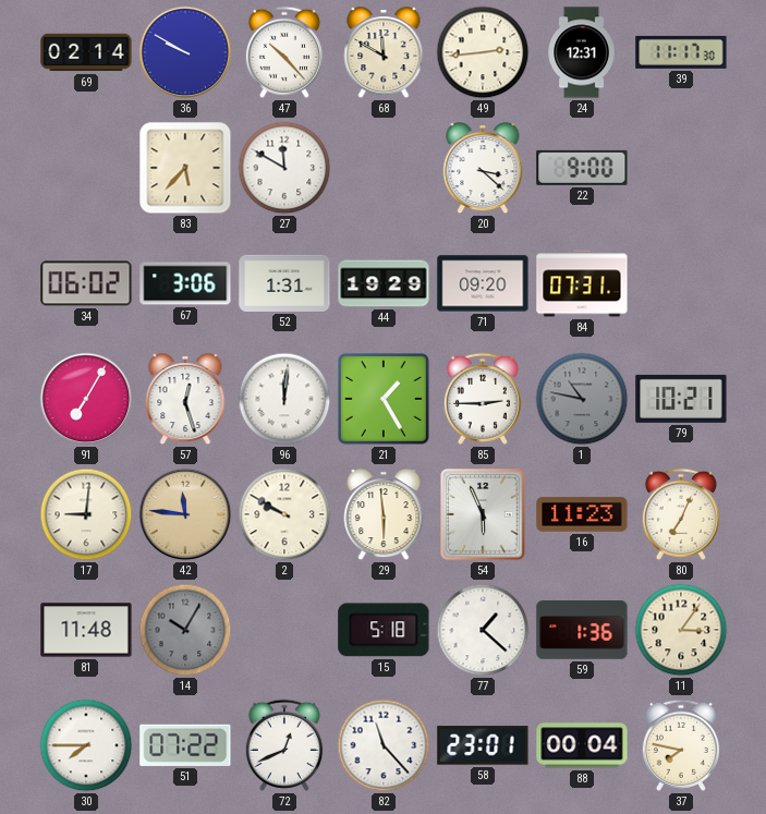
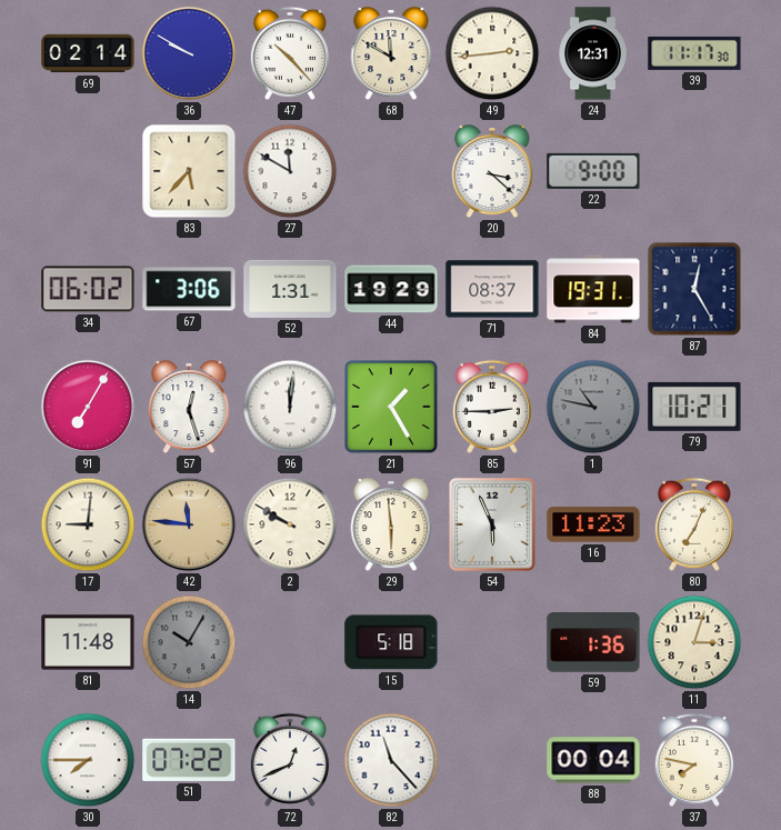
71: 09:20 -> 08:37
84: 07:31 -> 19:31
87: none -> 12:25
77: 1:22 -> none
11: 3:06 -> 3:03
58: 23:01 -> none
